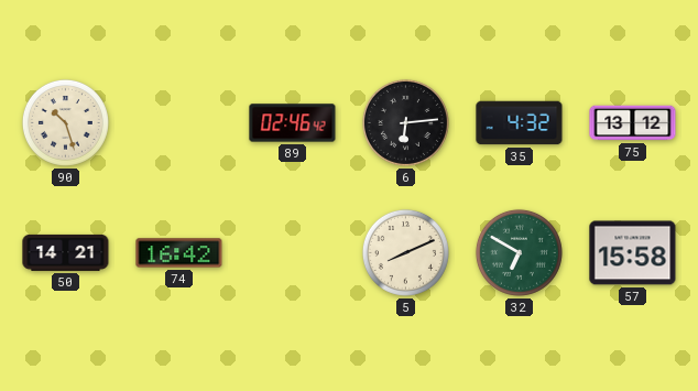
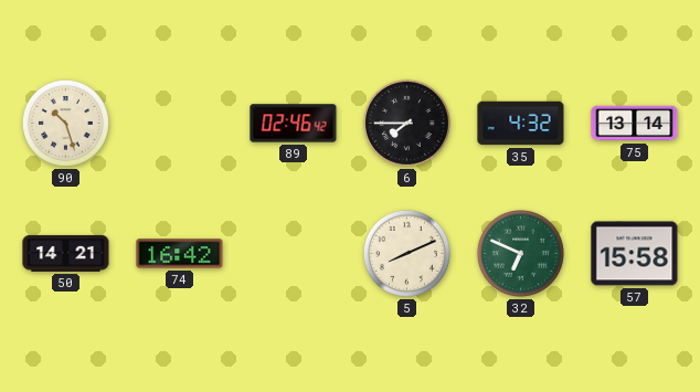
6: 6:14 -> 7:45
75: 13:12 -> 13:14
32: 6:50 -> 6:49
